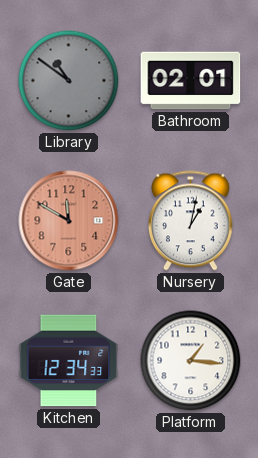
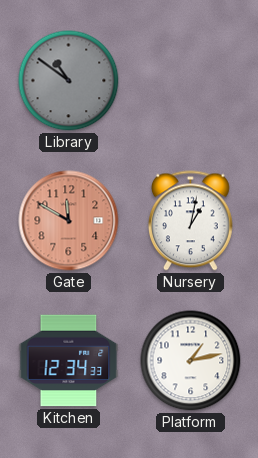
Bathroom: 02:01 -> none
Platform: 1:16 -> 1:13
